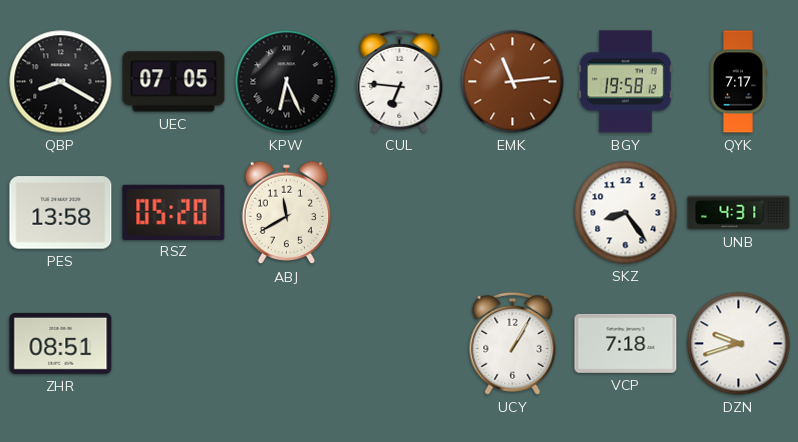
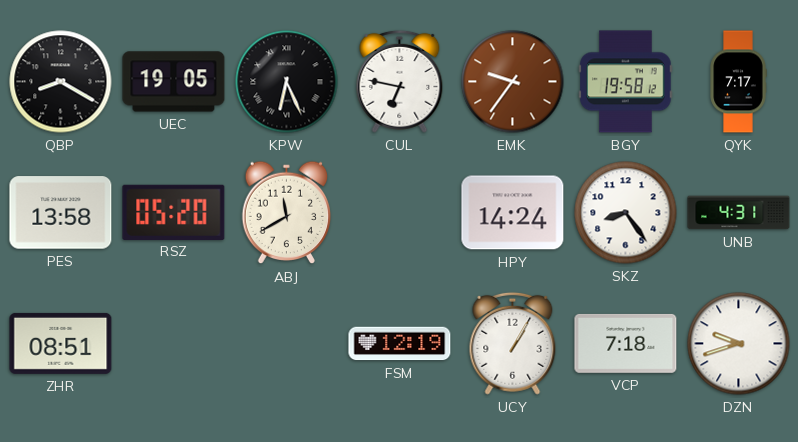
UEC: 07:05 -> 19:05
CUL: 6:46 -> 6:47
EMK: 11:14 -> 9:36
HPY: none -> 14:24
FSM: none -> 12:19
